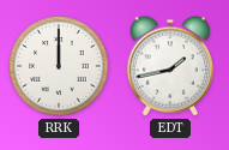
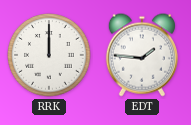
EDT: 1:43 -> 1:46
